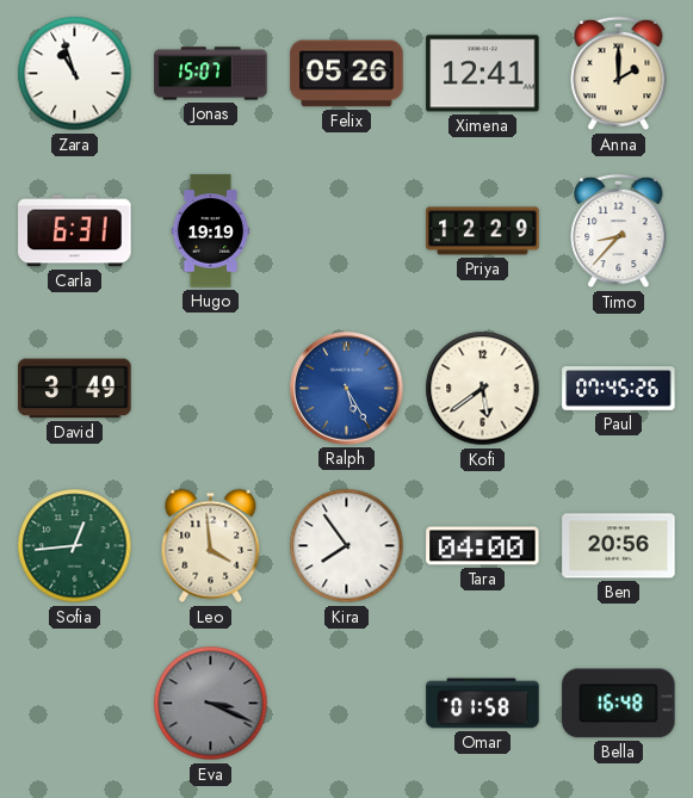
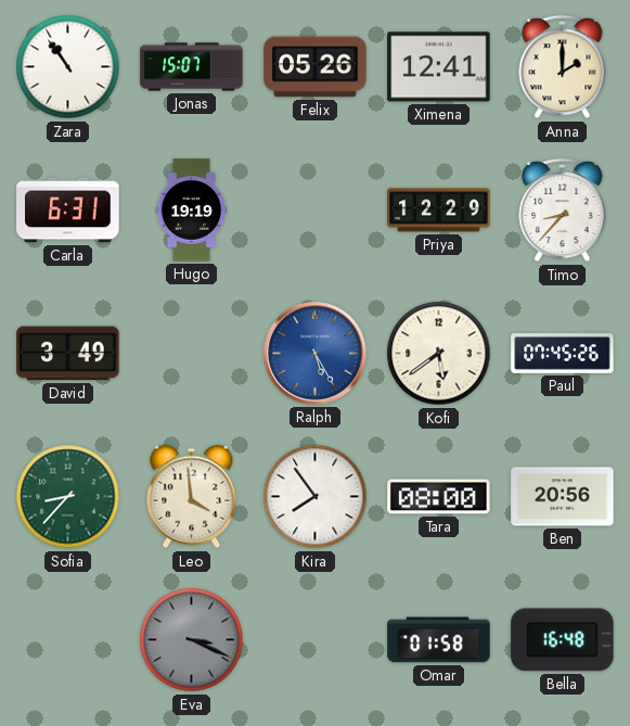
Zara: 10:57 -> 10:54
Sofia: 12:44 -> 8:37
Tara: 04:00 -> 08:00
